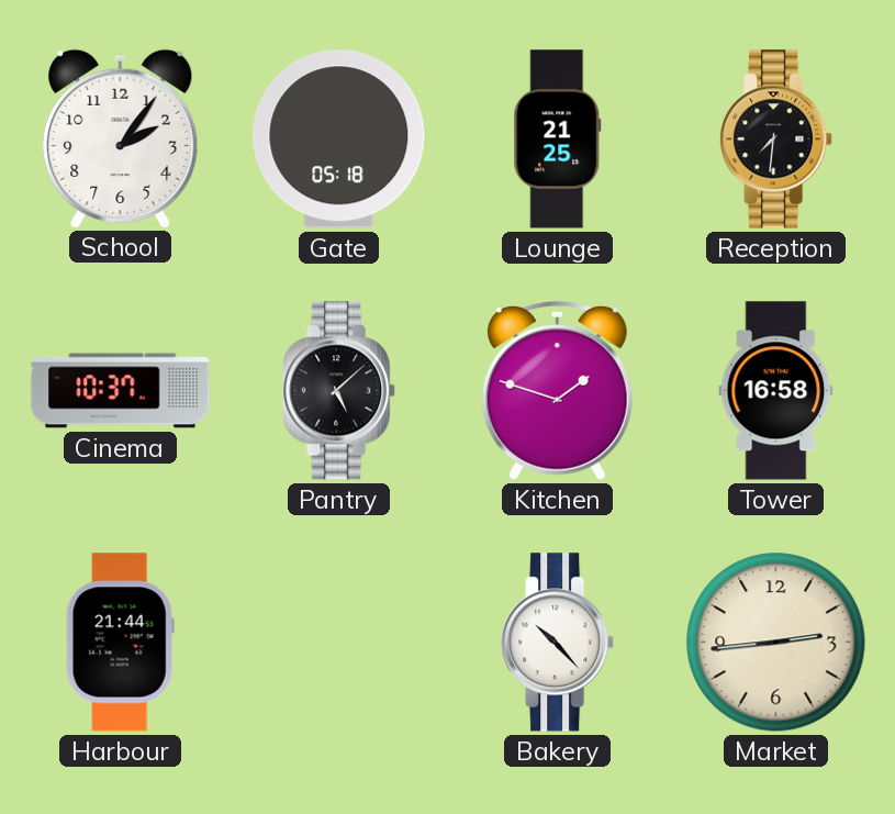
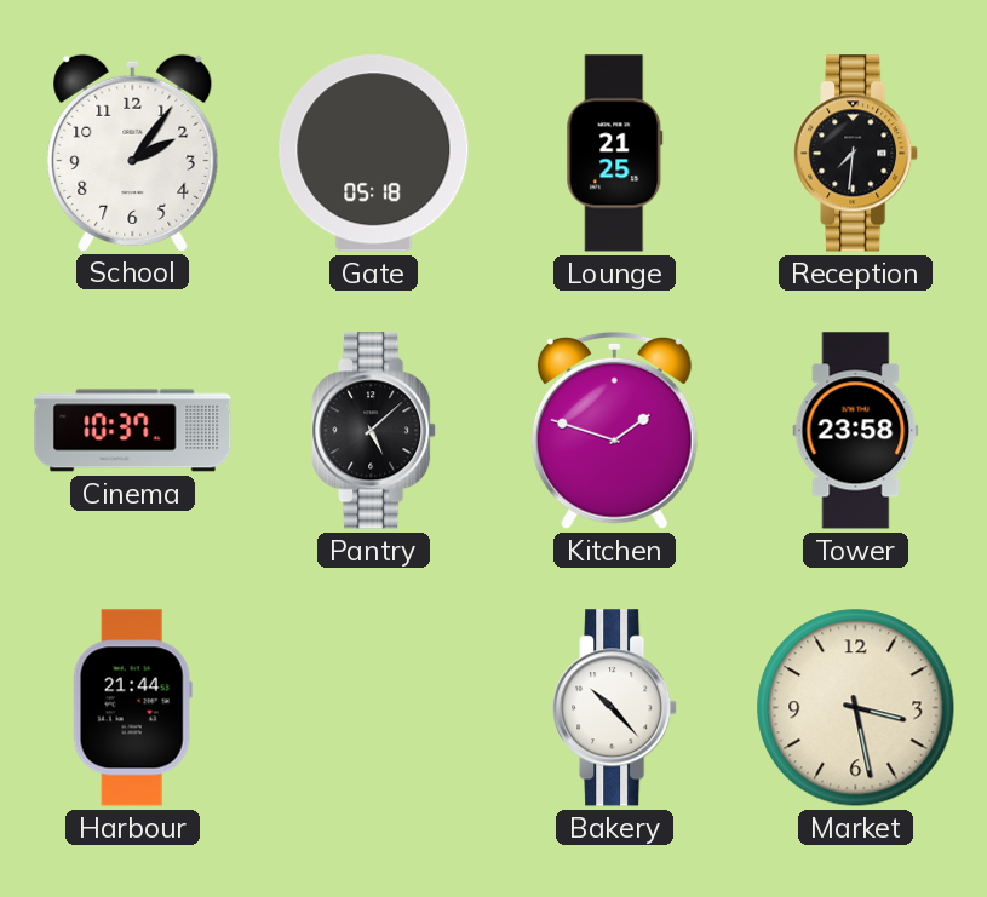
Tower: 16:58 -> 23:58
Market: 2:44 -> 3:28
